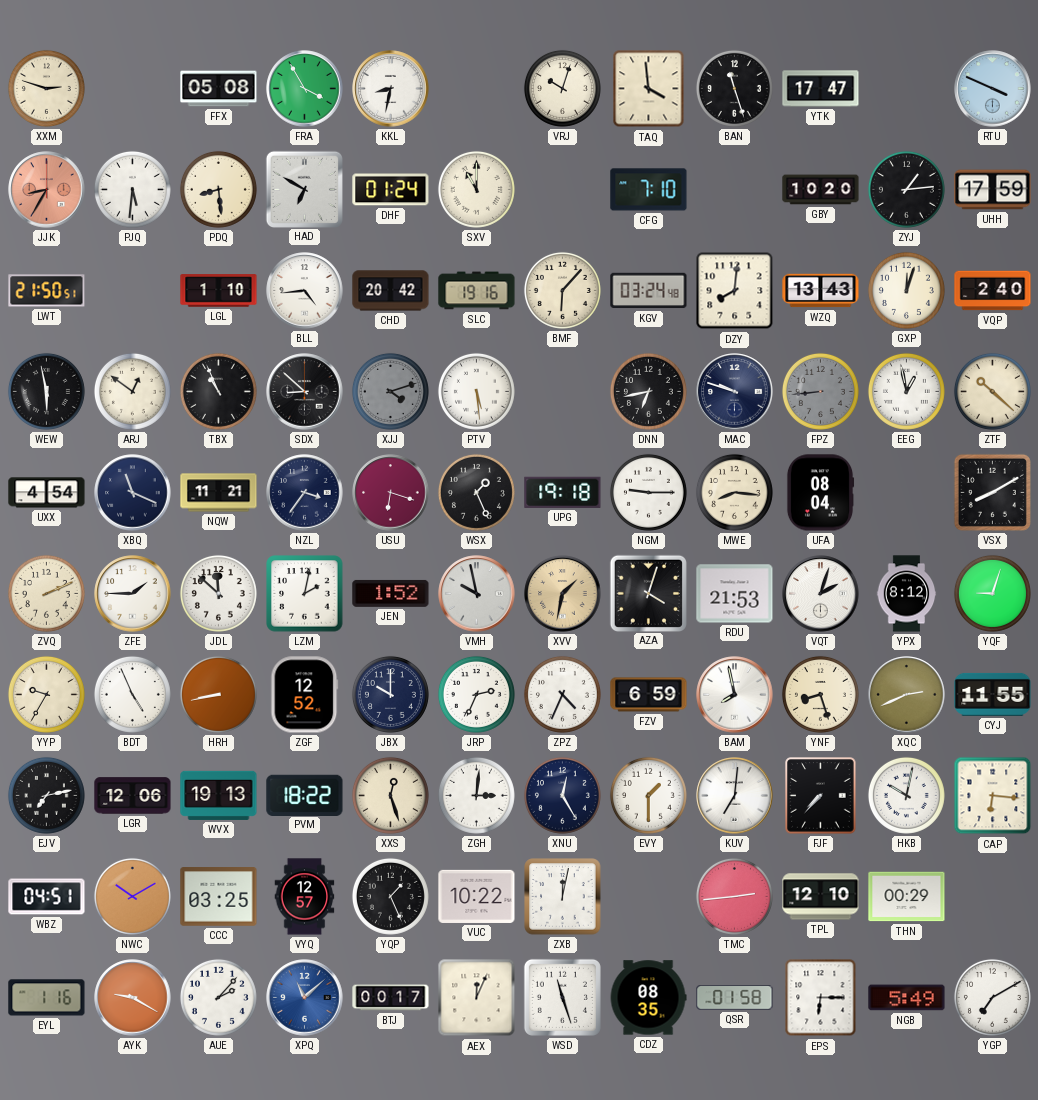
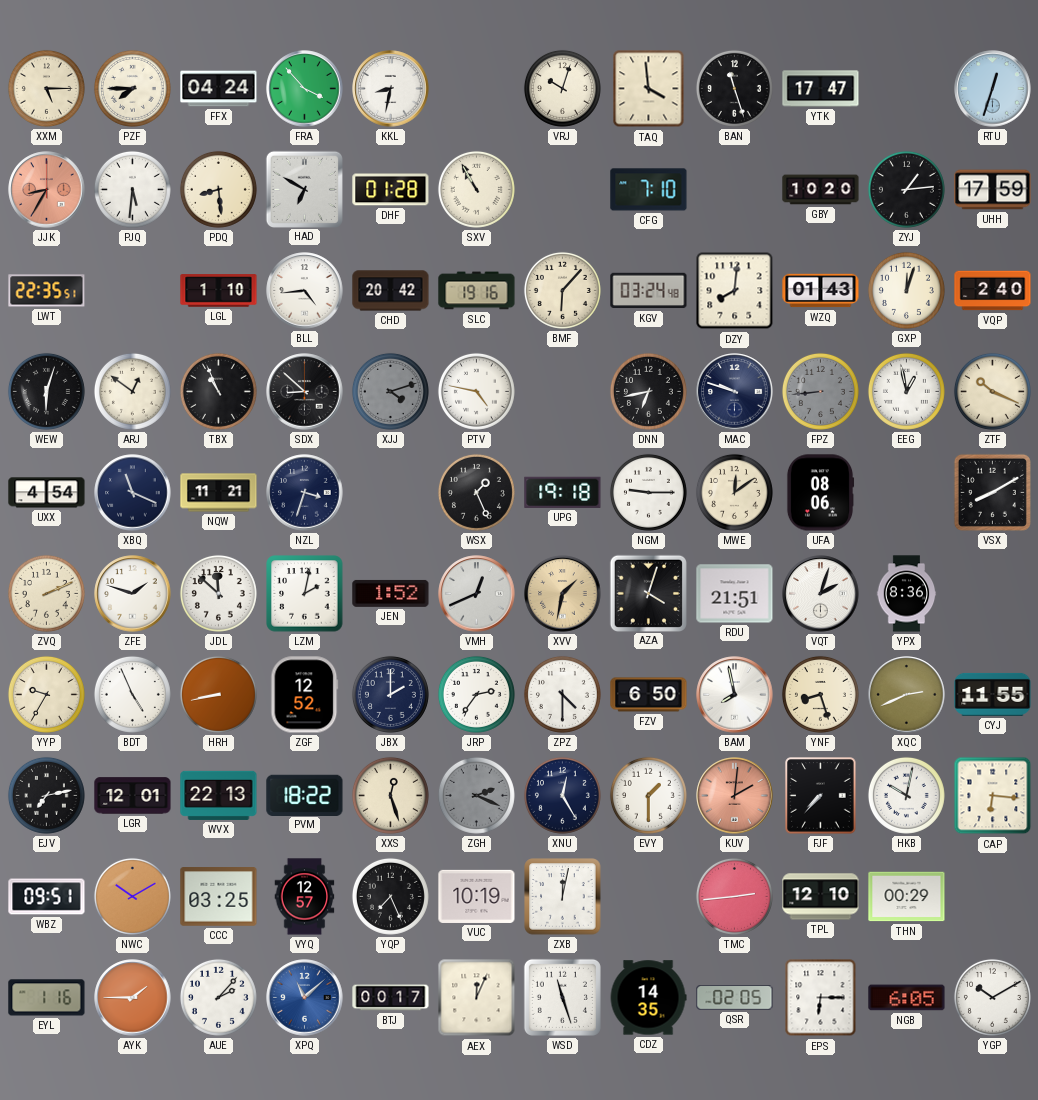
XXM: 2:48 -> 5:15
PZF: none -> 7:45
FFX: 05:08 -> 04:24
FRA: 3:55 -> 3:53
RTU: 3:49 -> 12:33
DHF: 01:24 -> 01:28
SXV: 11:00 -> 10:55
LWT: 21:50 -> 22:35
WZQ: 13:43 -> 01:43
WEW: 5:58 -> 6:03
PTV: 5:29 -> 4:47
ZTF: 10:22 -> 10:19
NZL: 3:36 -> 3:33
USU: 6:18 -> none
MWE: 8:16 -> 12:09
UFA: 08:04 -> 08:06
ZFE: 1:45 -> 1:48
VMH: 9:58 -> 12:41
RDU: 21:53 -> 21:51
YPX: 8:12 -> 8:36
YQF: 9:03 -> none
JBX: 10:00 -> 2:00
JRP: 2:34 -> 2:36
ZPZ: 4:34 -> 4:30
FZV: 6:59 -> 6:50
LGR: 12:06 -> 12:01
WVX: 19:13 -> 22:13
ZGH: 3:01 -> 2:19
ZGH dial: white -> grey
KUV: 7:01 -> 2:01
KUV dial: white -> salmon
WBZ: 04:51 -> 09:51
YQP: 1:26 -> 7:26
VUC: 10:22 -> 10:19
AYK: 9:20 -> 1:45
CDZ: 08:35 -> 14:35
QSR: 01:58 -> 02:05
NGB: 5:49 -> 6:05
YGP: 7:10 -> 10:10
